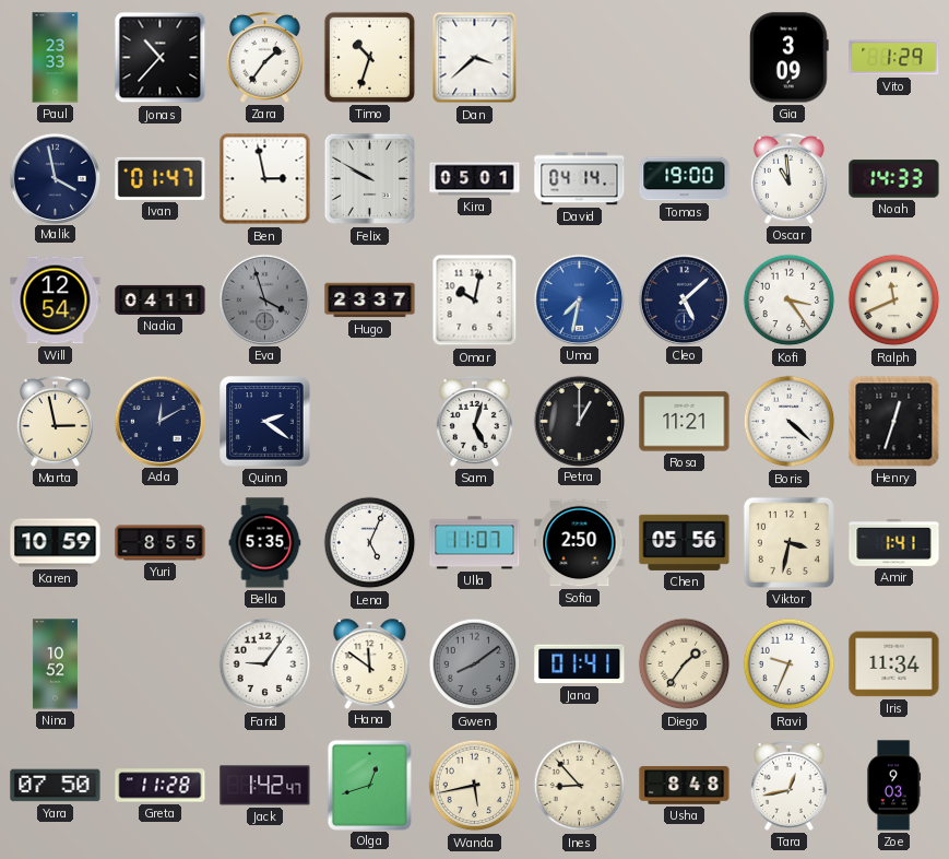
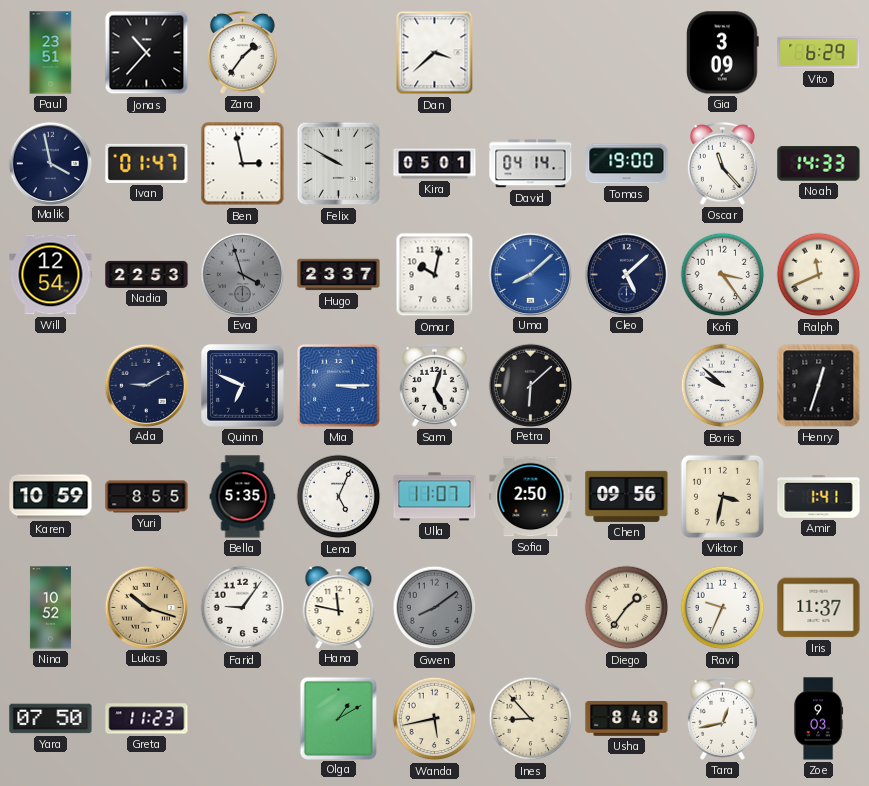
Paul: 23:33 -> 23:51
Timo: 10:33 -> none
Vito: 1:29 -> 6:29
Oscar: 10:59 -> 11:23
Nadia: 04:11 -> 22:53
Uma: 7:32 -> 8:08
Marta: 2:58 -> none
Ada: 12:10 -> 9:10
Quinn: 2:21 -> 6:49
Mia: none -> 3:15
Petra: 1:00 -> 6:08
Rosa: 11:21 -> none
Boris: 4:22 -> 9:52
Chen: 05:56 -> 09:56
Lukas: none -> 10:18
Hana: 11:51 -> 11:47
Jana: 01:41 -> none
Iris: 11:34 -> 11:37
Greta: 11:28 -> 11:23
Jack: 1:42 -> none
Olga: 12:42 -> 1:10
